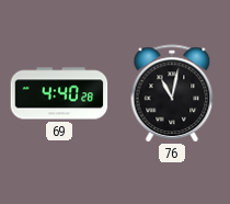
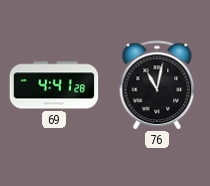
69: 4:40 -> 4:41
